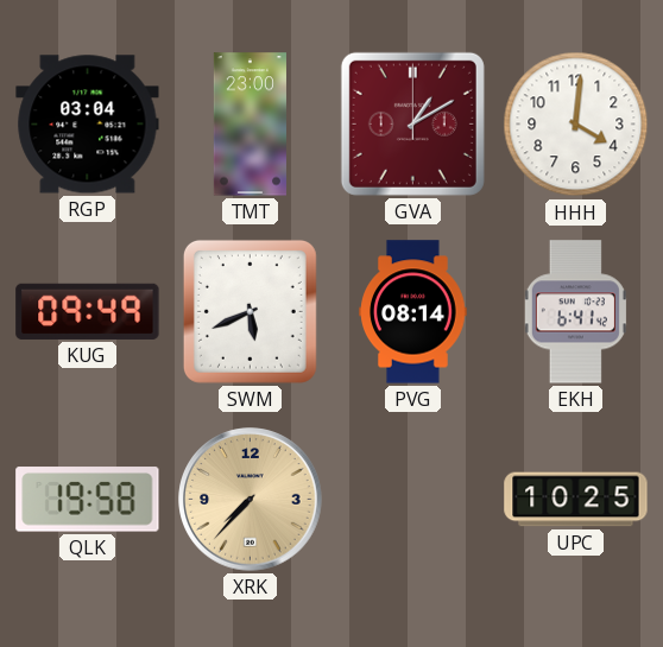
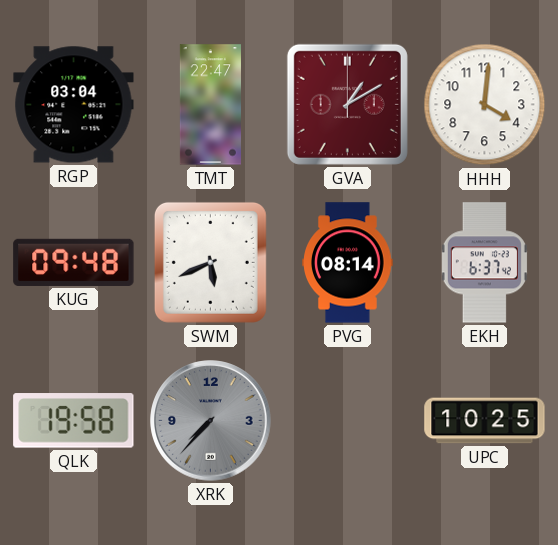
TMT: 23:00 -> 22:47
KUG: 09:49 -> 09:48
EKH: 6:41 -> 6:37
XRK dial: champagne -> grey
